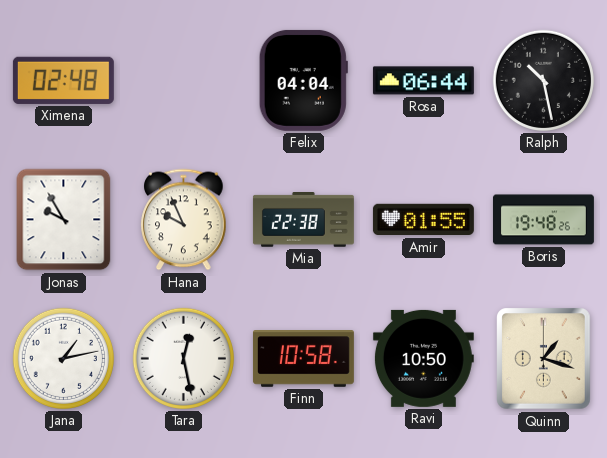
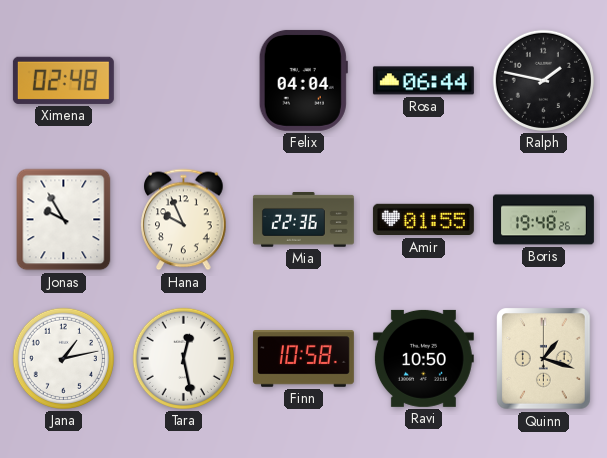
Ralph: 10:28 -> 1:47
Mia: 22:38 -> 22:36
